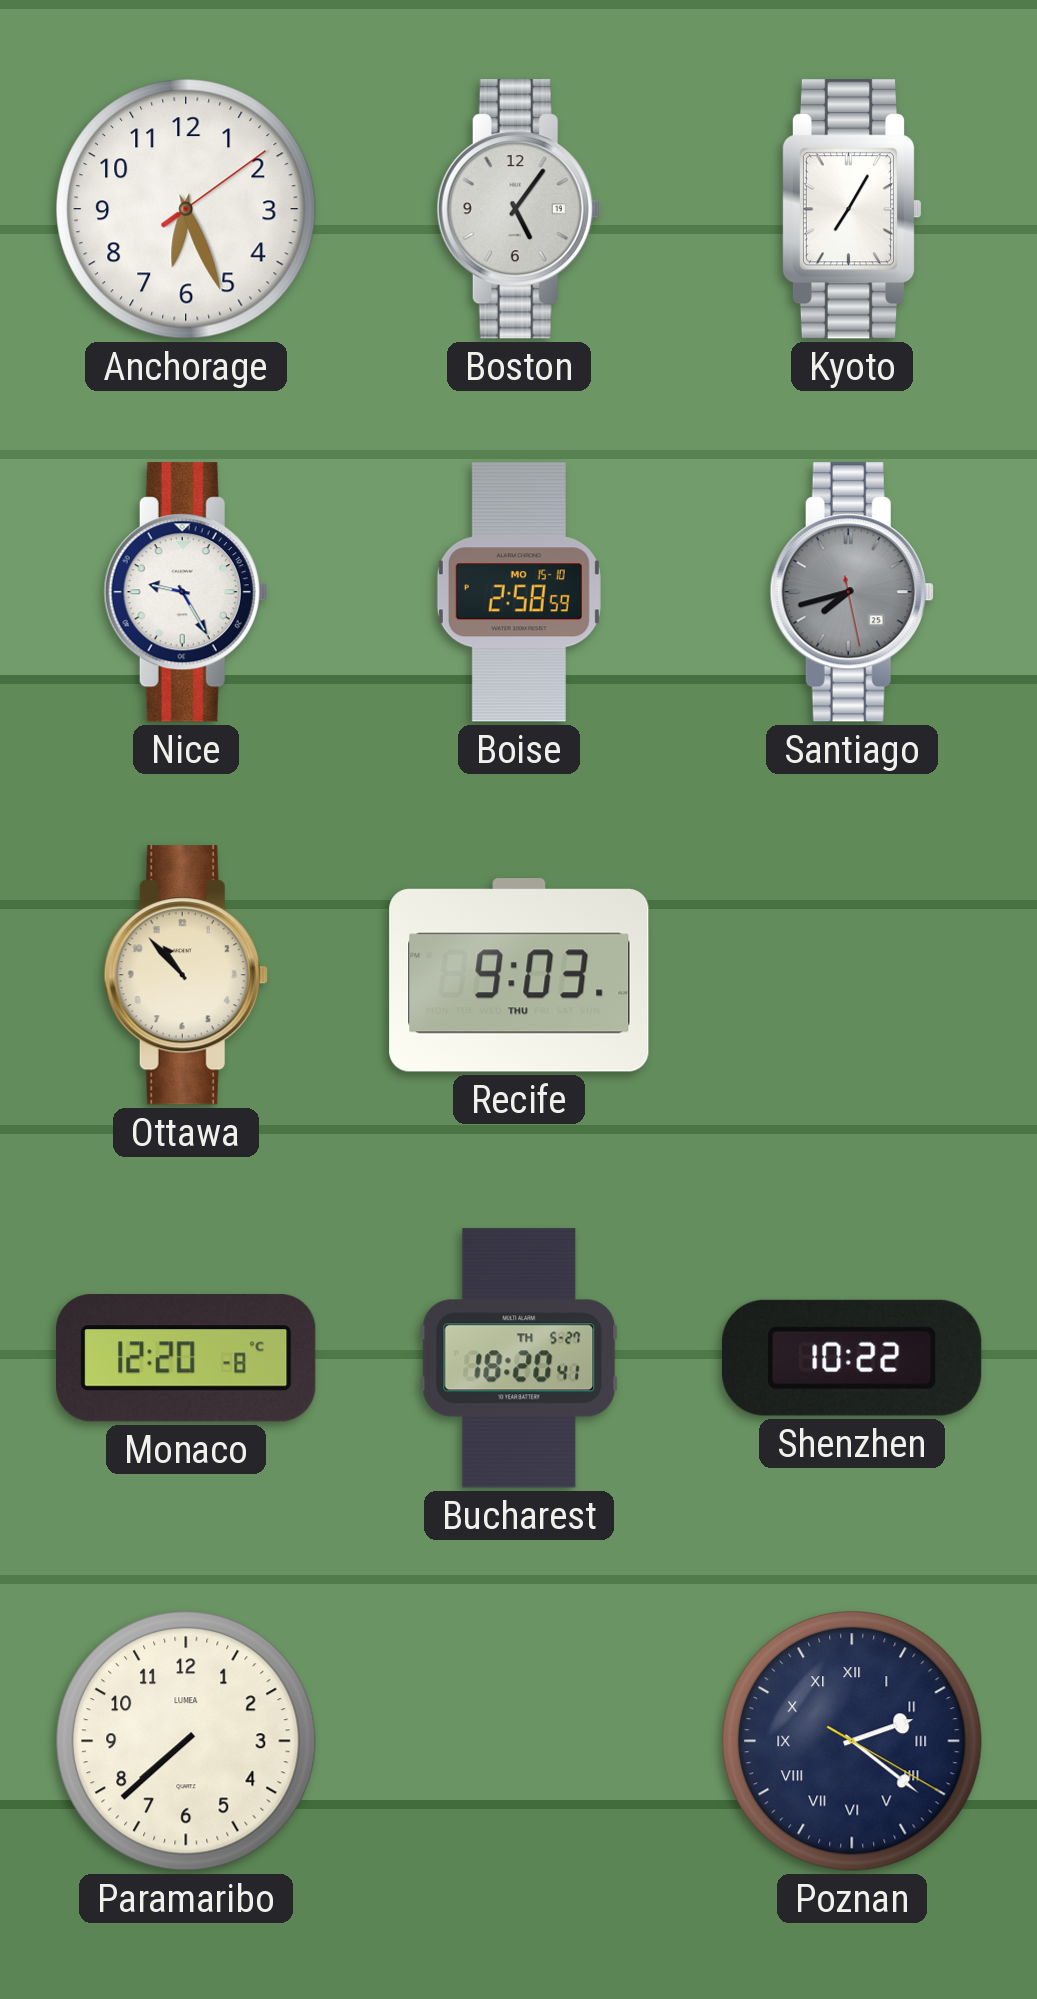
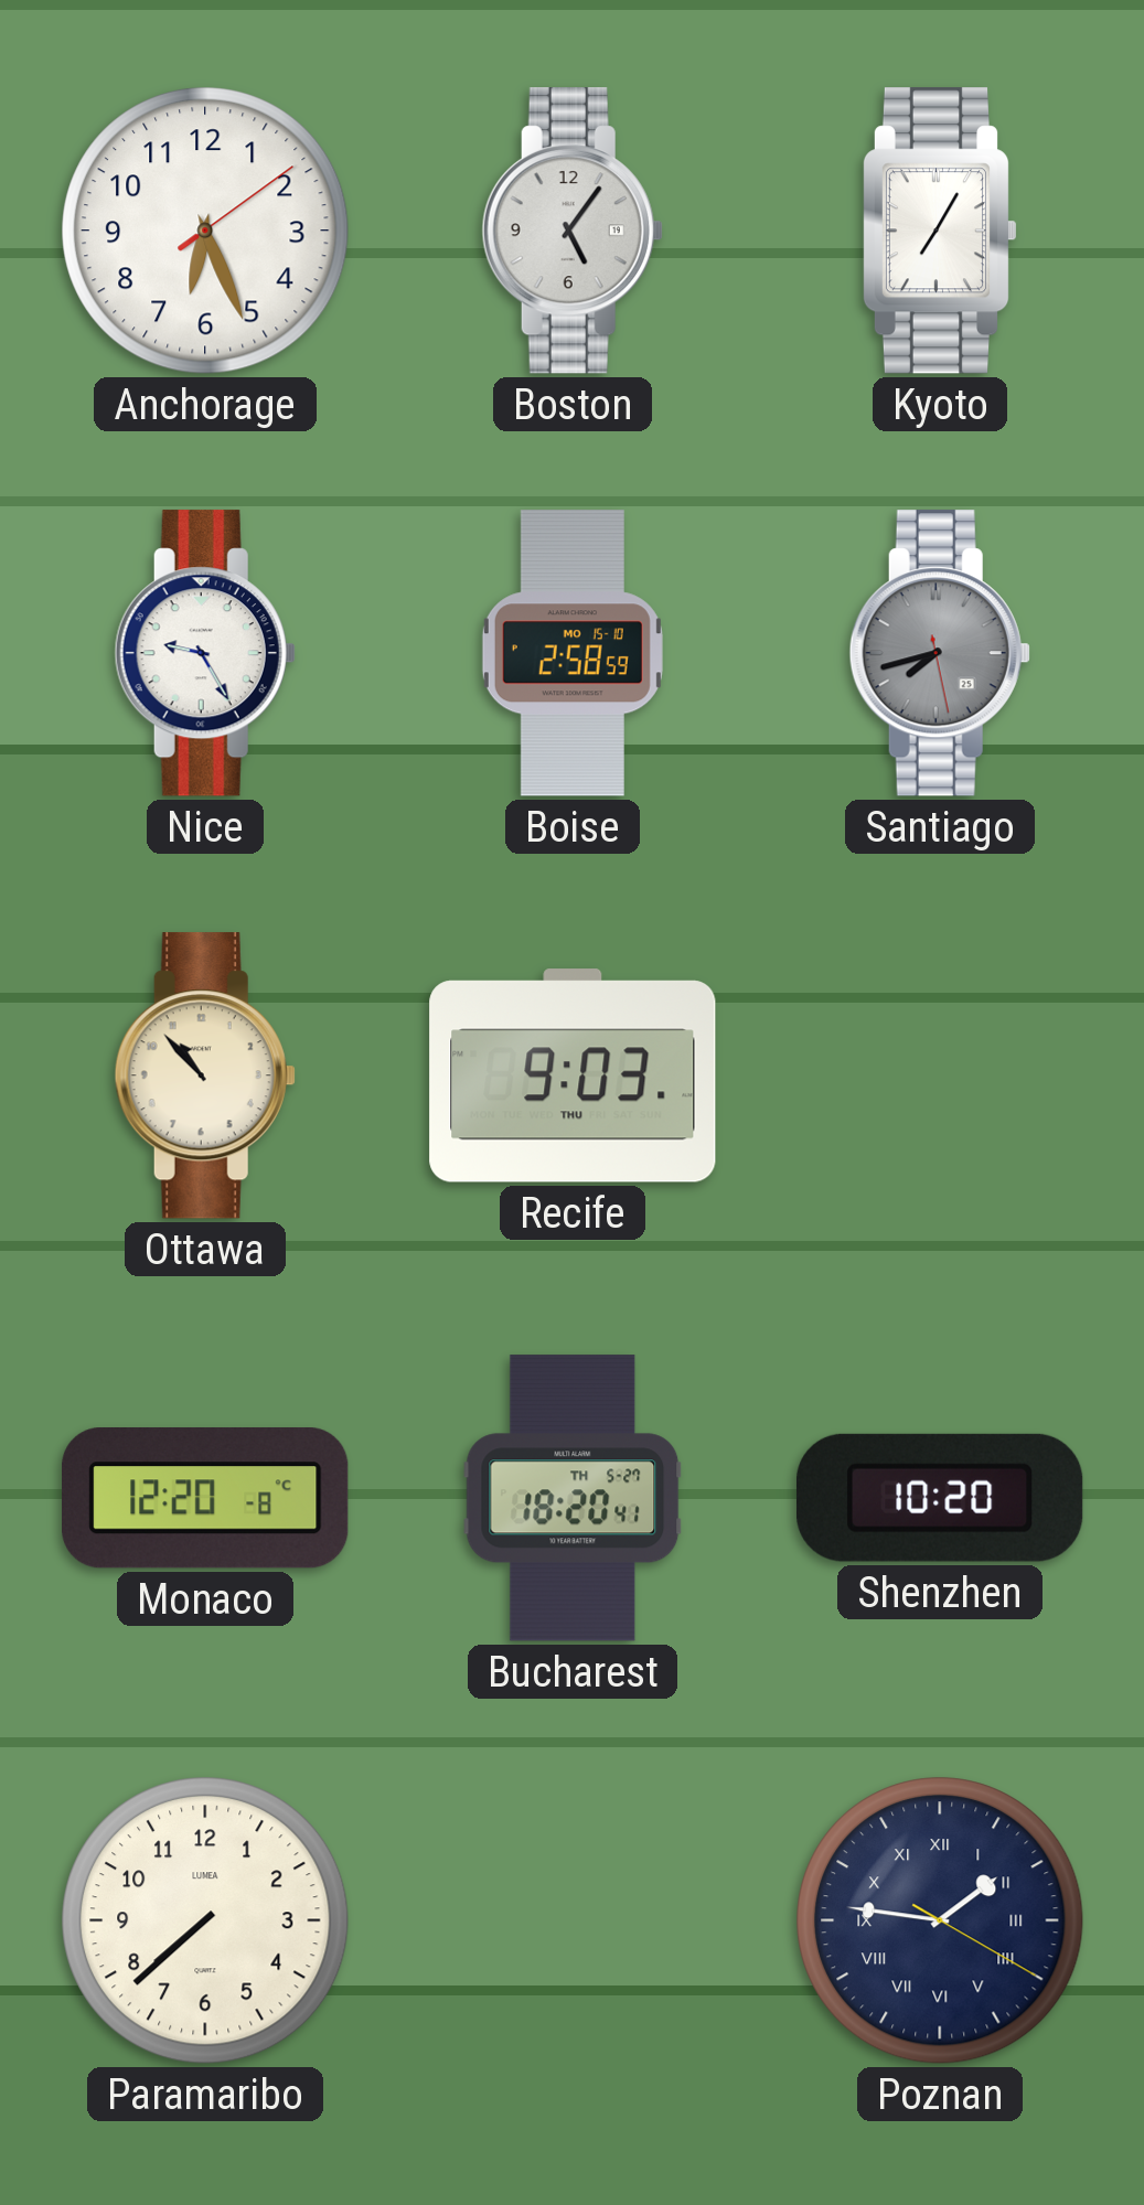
Shenzhen: 10:22 -> 10:20
Poznan: 2:21 -> 1:46
